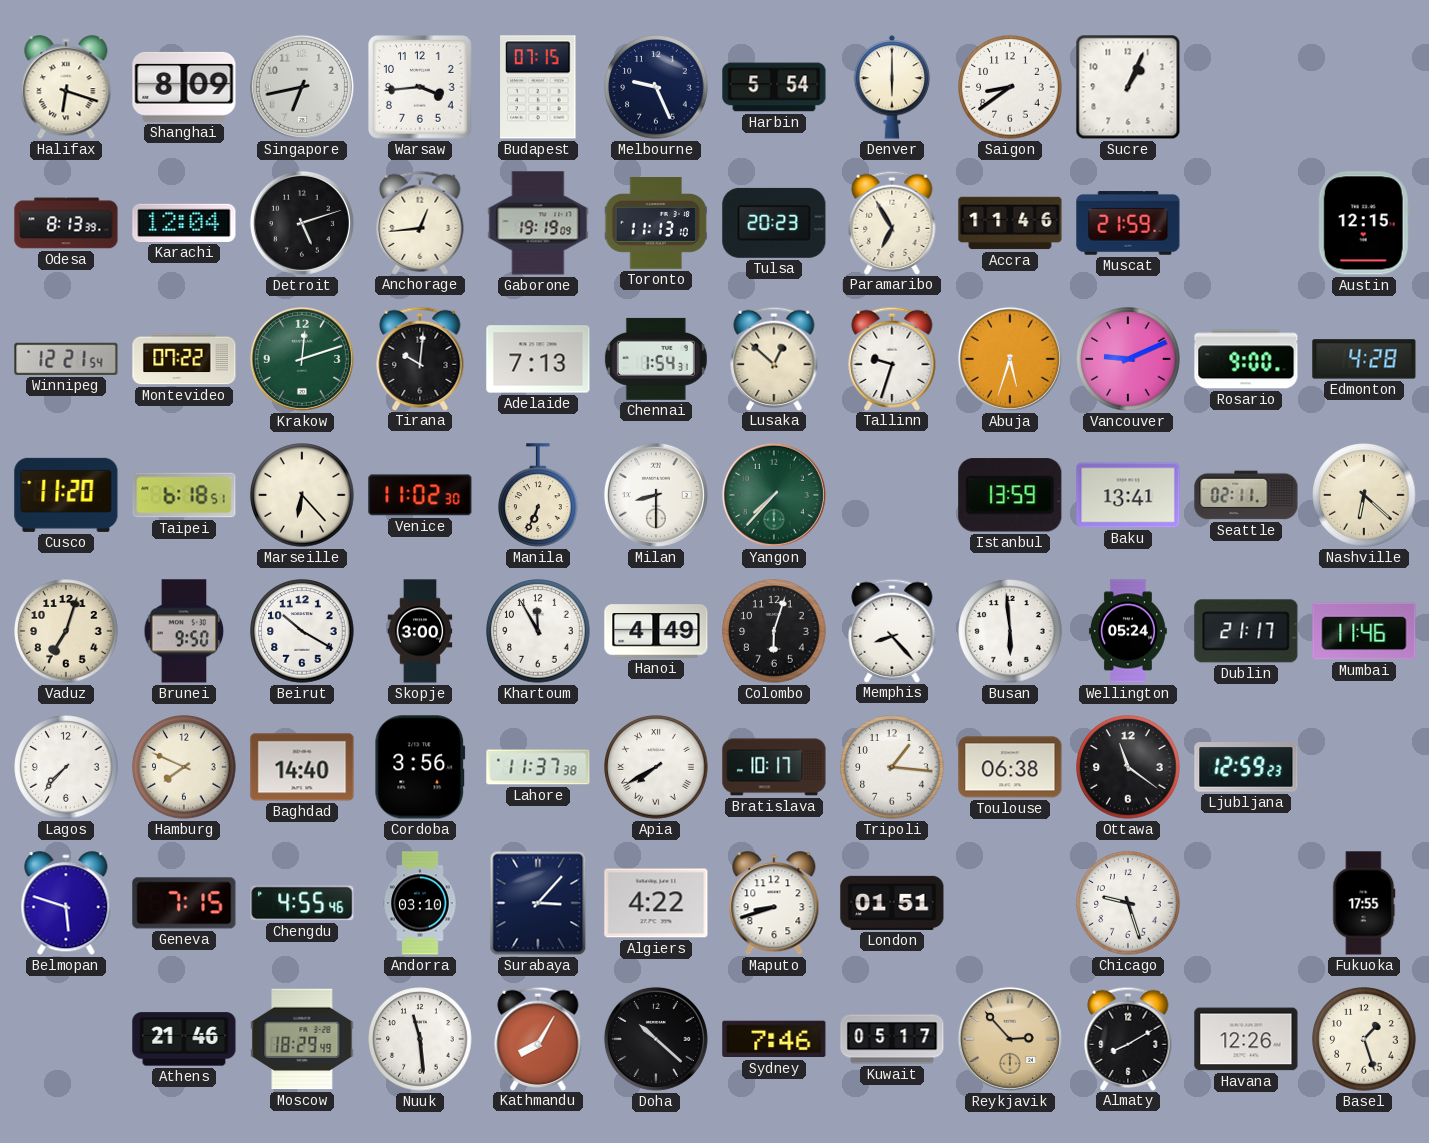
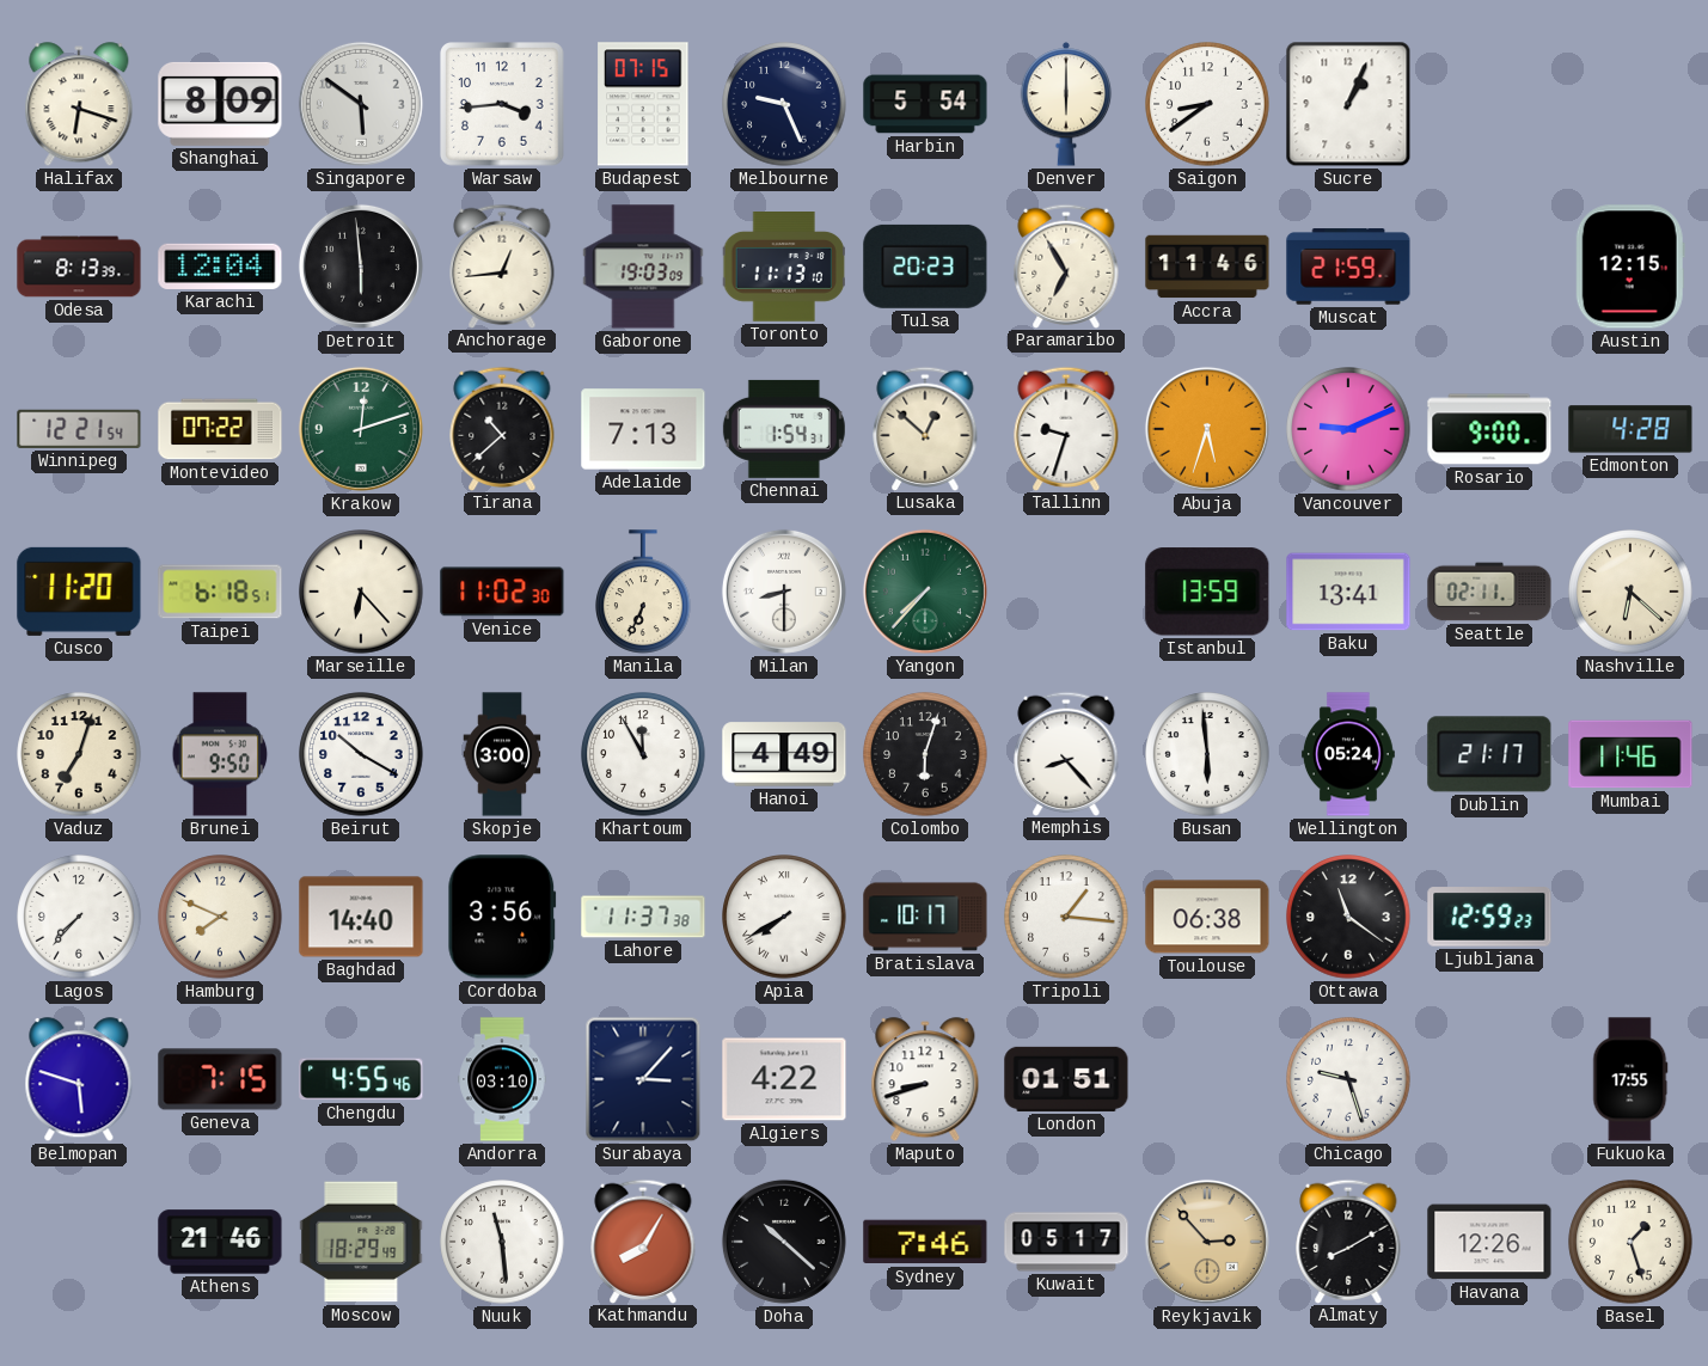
Singapore: 6:43 -> 5:51
Detroit: 5:12 -> 5:59
Gaborone: 19:19 -> 19:03
Tirana: 10:01 -> 10:38
